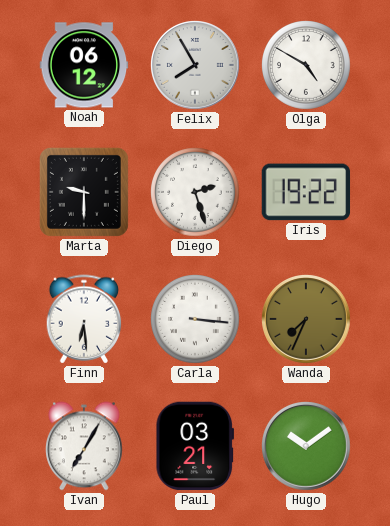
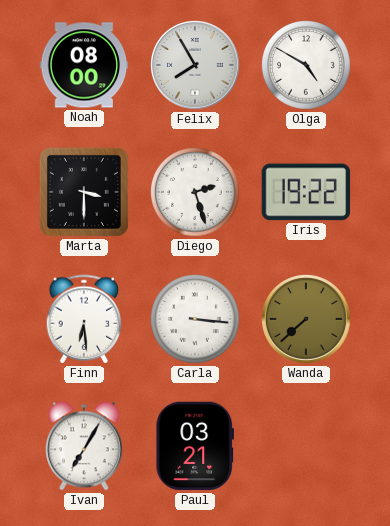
Noah: 06:12 -> 08:00
Marta: 9:30 -> 3:30
Wanda: 7:34 -> 7:38
Hugo: 10:09 -> none
